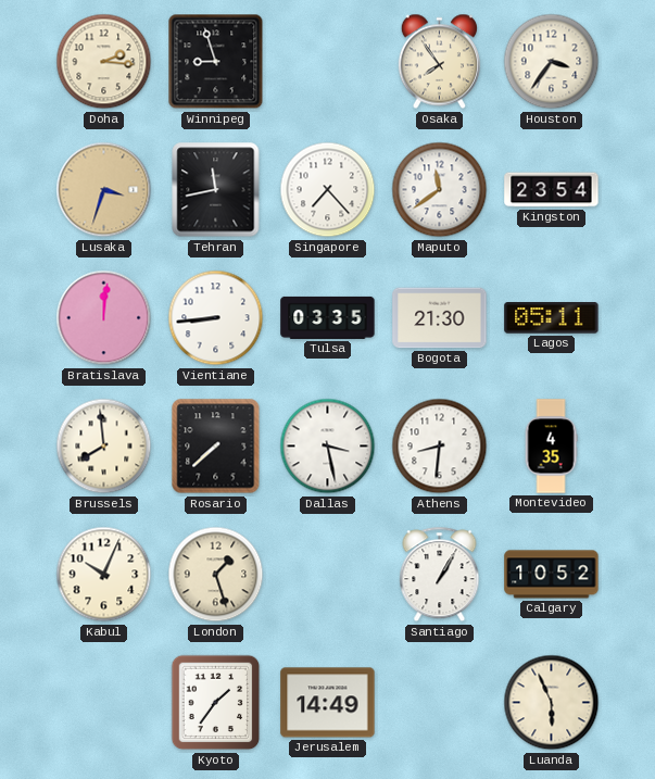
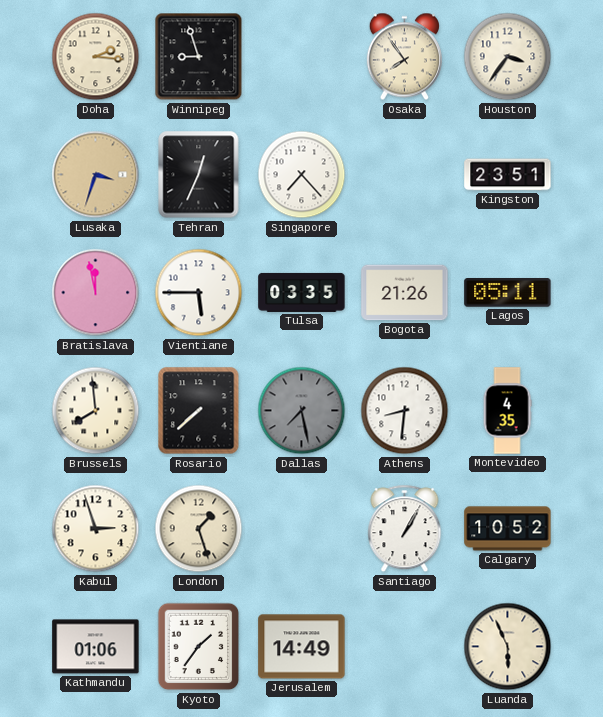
Tehran: 11:43 -> 12:34
Maputo: 11:39 -> none
Kingston: 23:54 -> 23:51
Bratislava: 12:01 -> 11:58
Vientiane: 8:44 -> 5:45
Bogota: 21:30 -> 21:26
Dallas: 3:28 -> 7:28
Dallas dial: white -> grey
Kabul: 10:04 -> 2:57
Kathmandu: none -> 01:06
